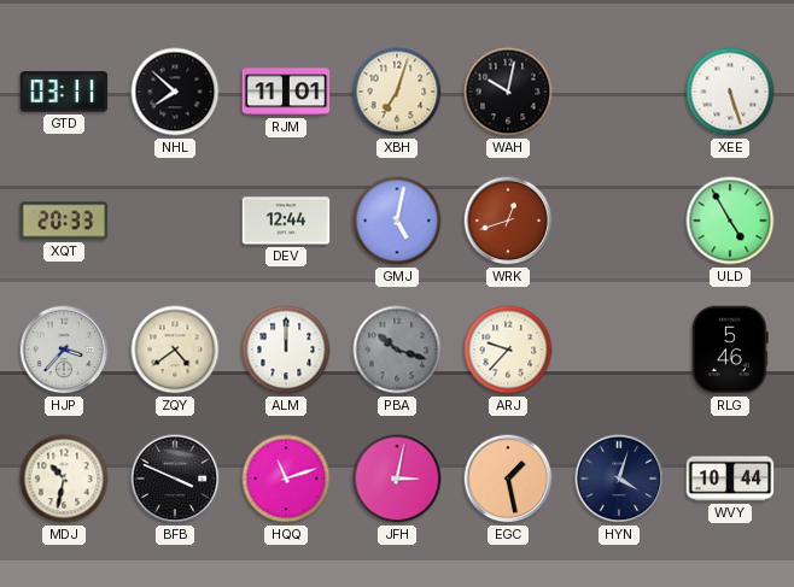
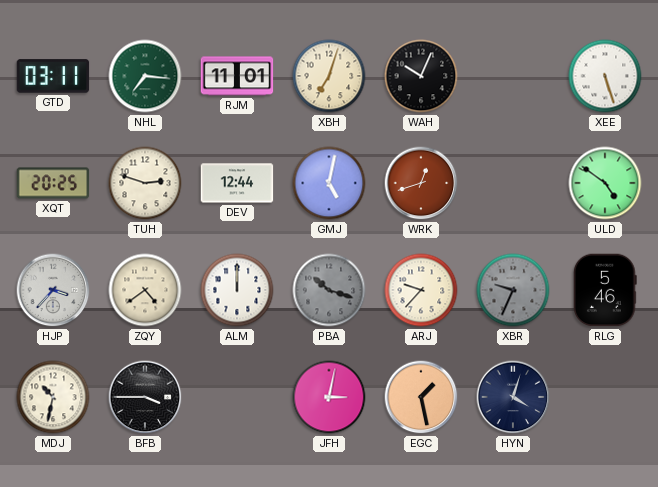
NHL: 7:52 -> 7:16
NHL dial: black -> green
WAH: 10:02 -> 10:04
XQT: 20:33 -> 20:25
TUH: none -> 2:48
ULD: 4:55 -> 4:51
XBR: none -> 9:34
BFB: 3:49 -> 3:45
HQQ: 11:12 -> none
WVY: 10:44 -> none
